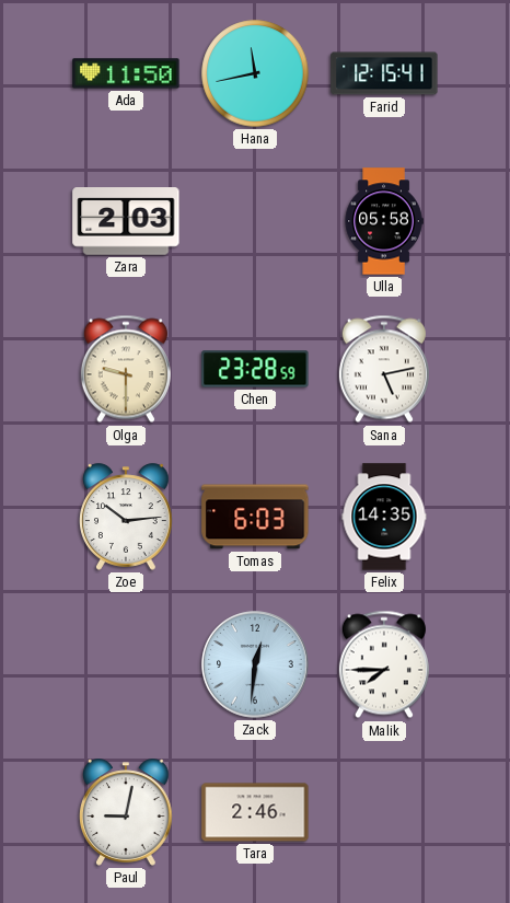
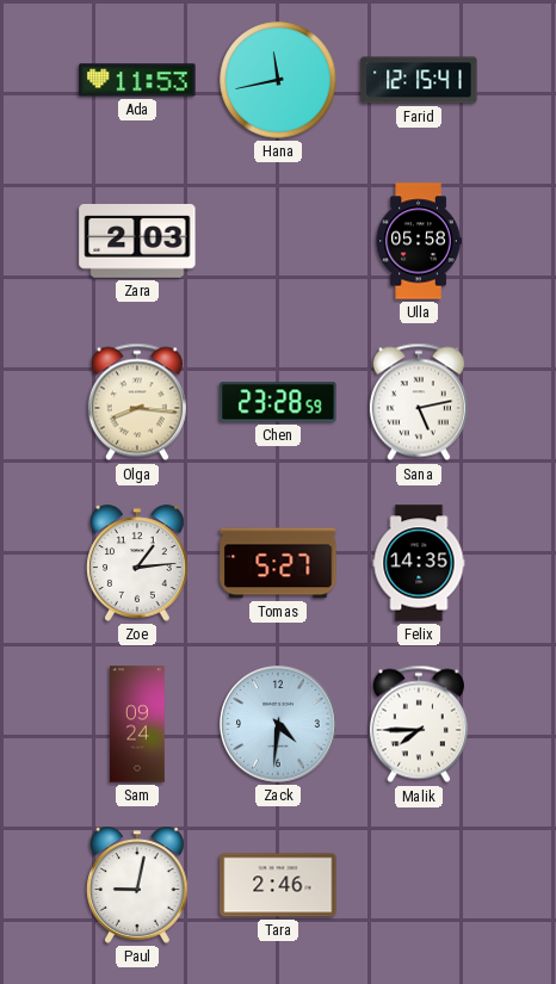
Ada: 11:50 -> 11:53
Olga: 9:30 -> 8:16
Zoe: 10:14 -> 1:14
Tomas: 6:03 -> 5:27
Sam: none -> 09:24
Zack: 12:31 -> 4:31
